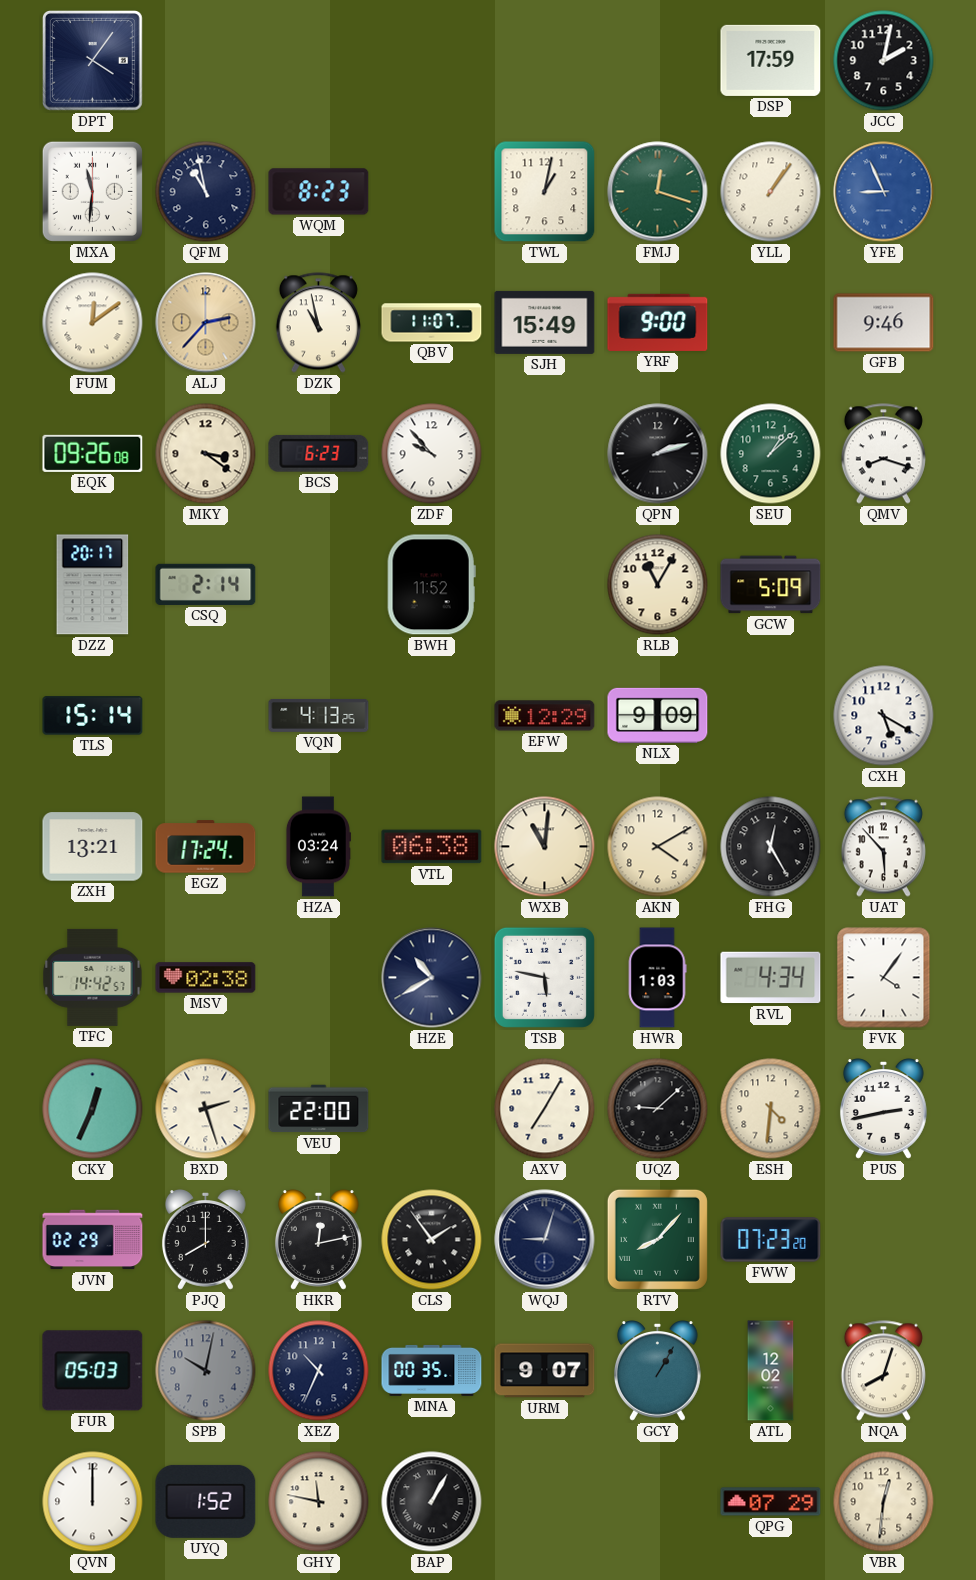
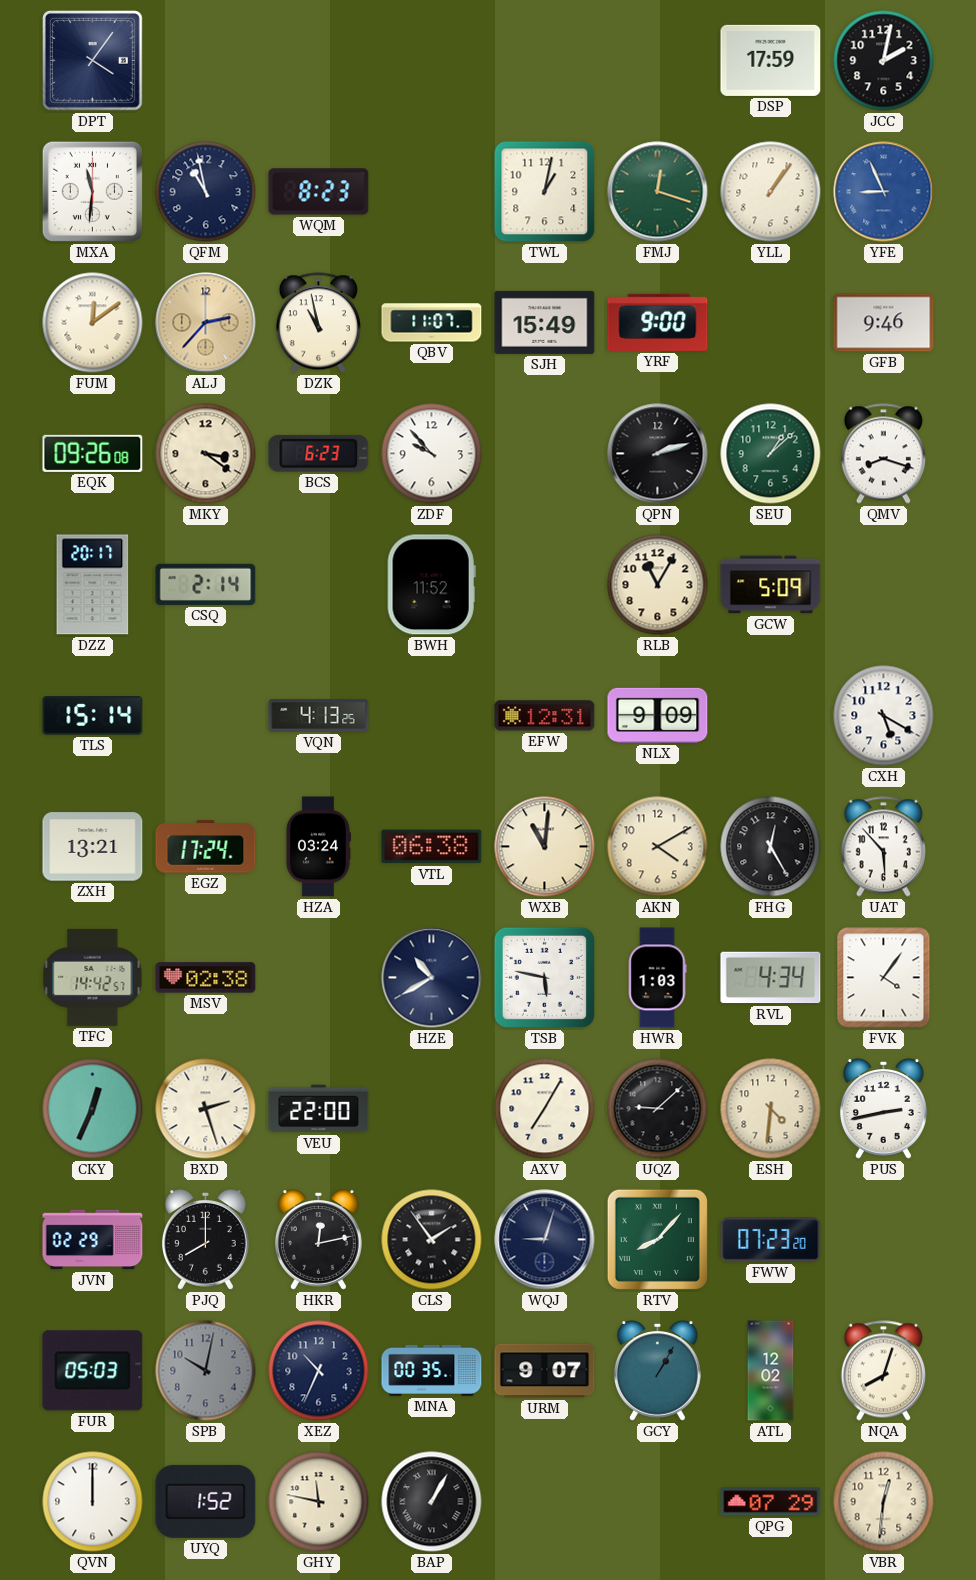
EFW: 12:29 -> 12:31
